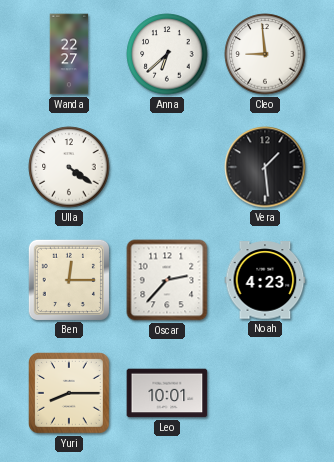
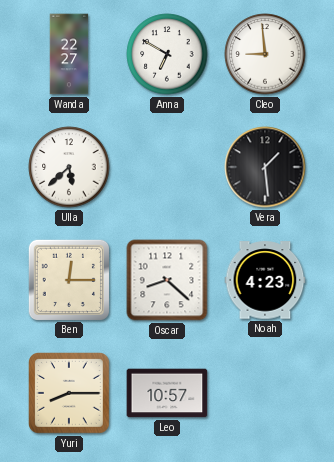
Anna: 6:38 -> 6:50
Ulla: 4:21 -> 5:38
Oscar: 2:37 -> 8:22
Leo: 10:01 -> 10:57
